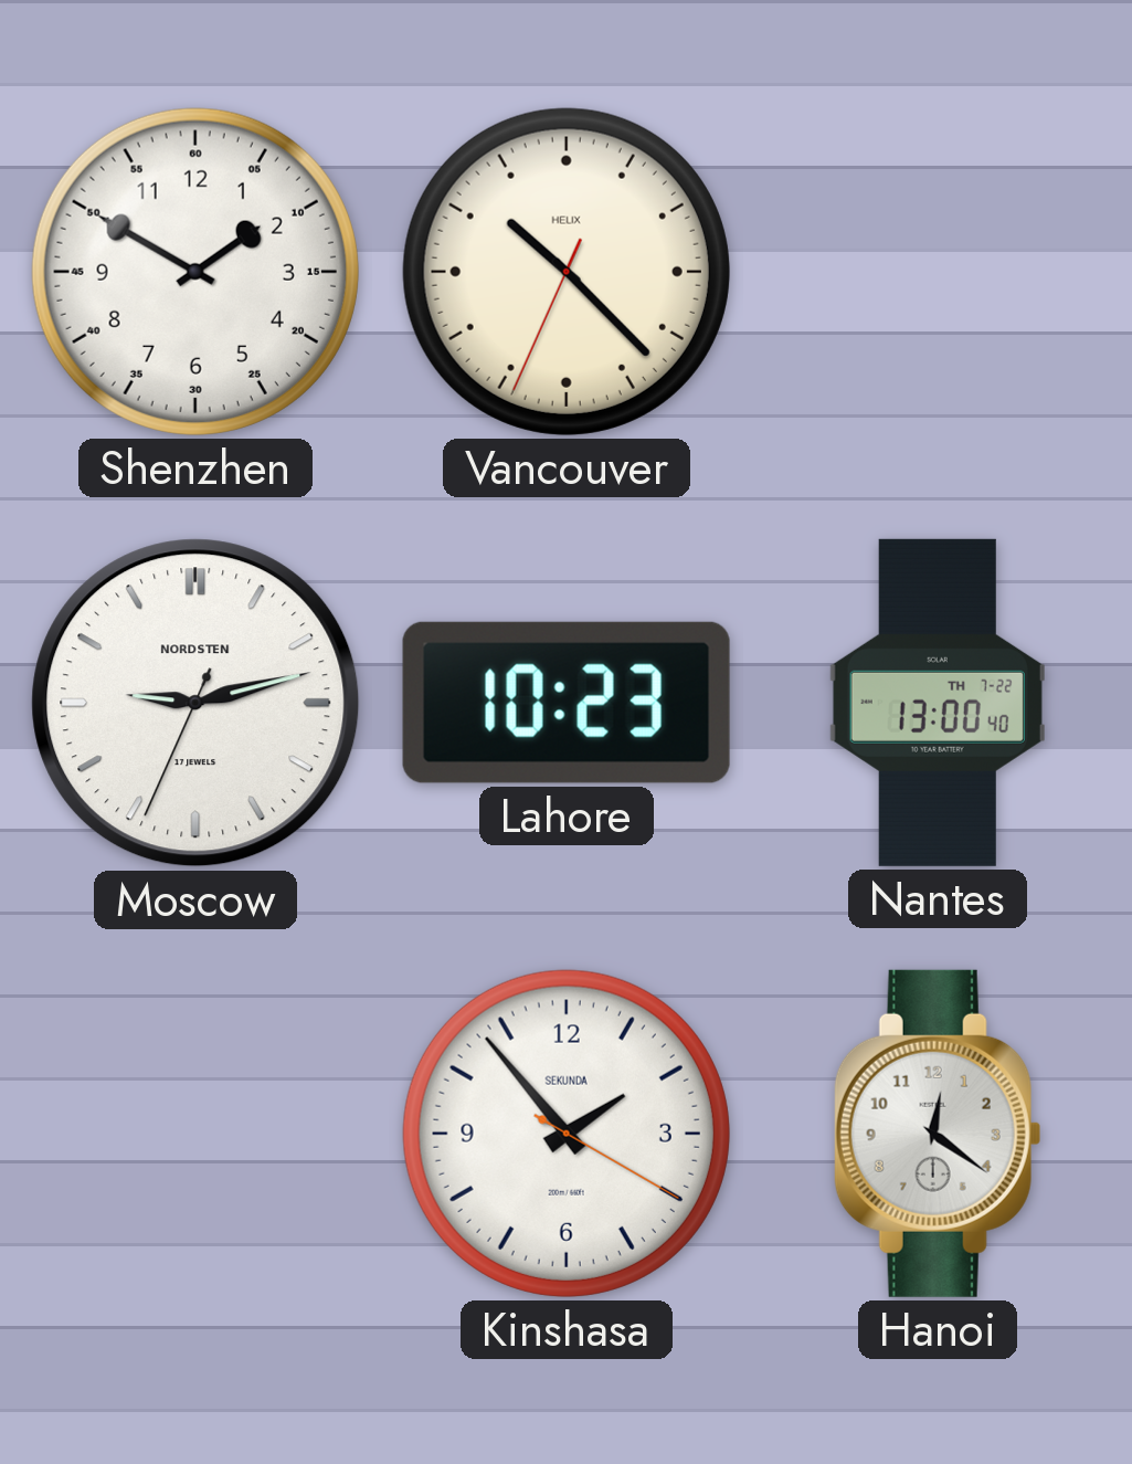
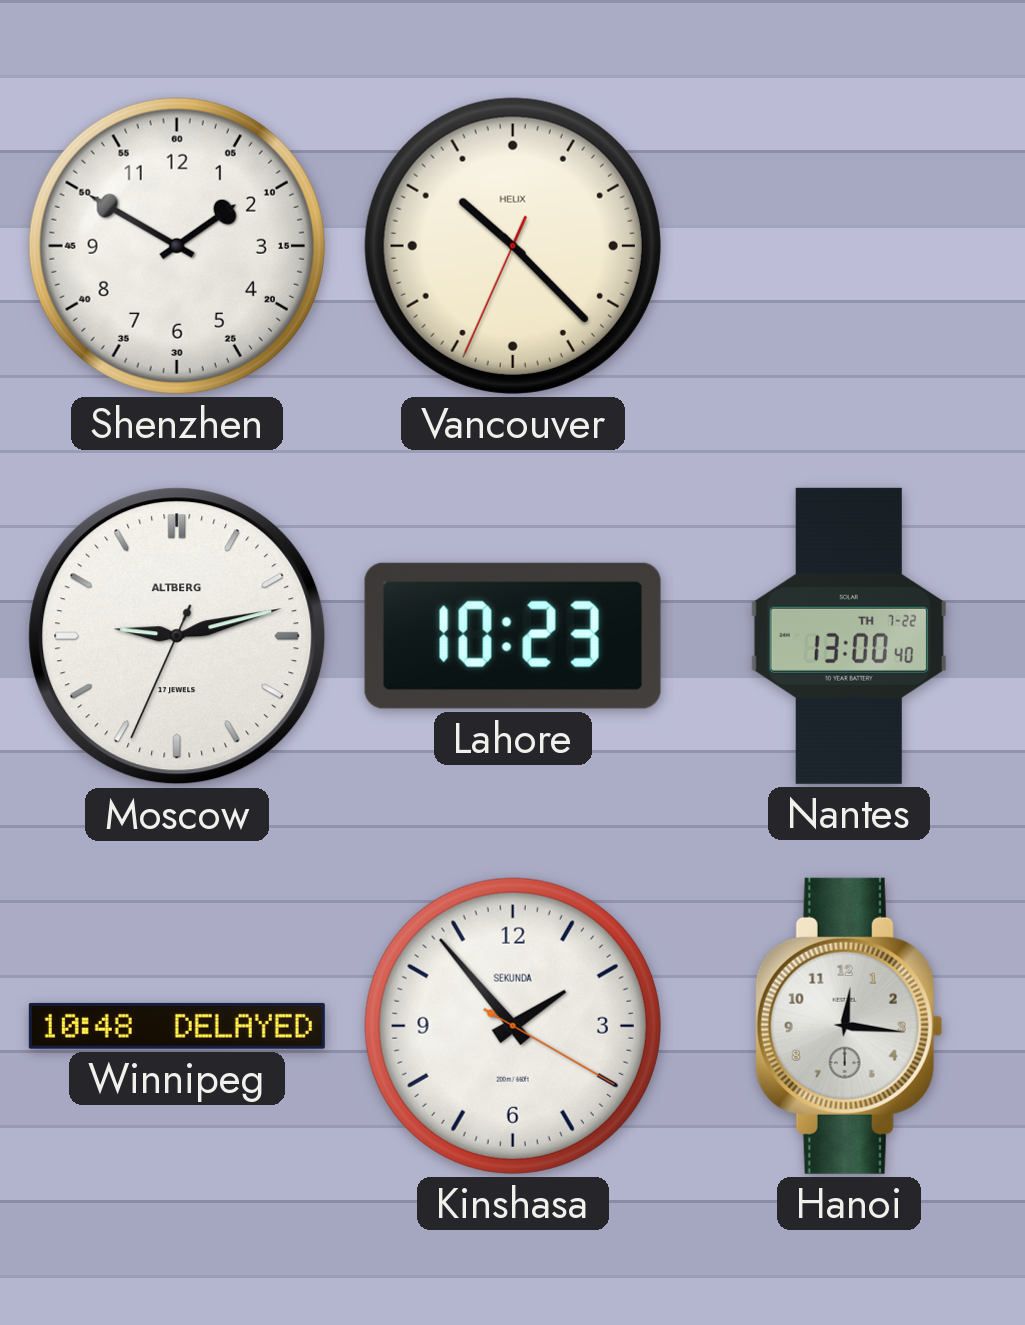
Moscow brand: NORDSTEN -> ALTBERG
Winnipeg: none -> 10:48
Hanoi: 12:21 -> 12:16
